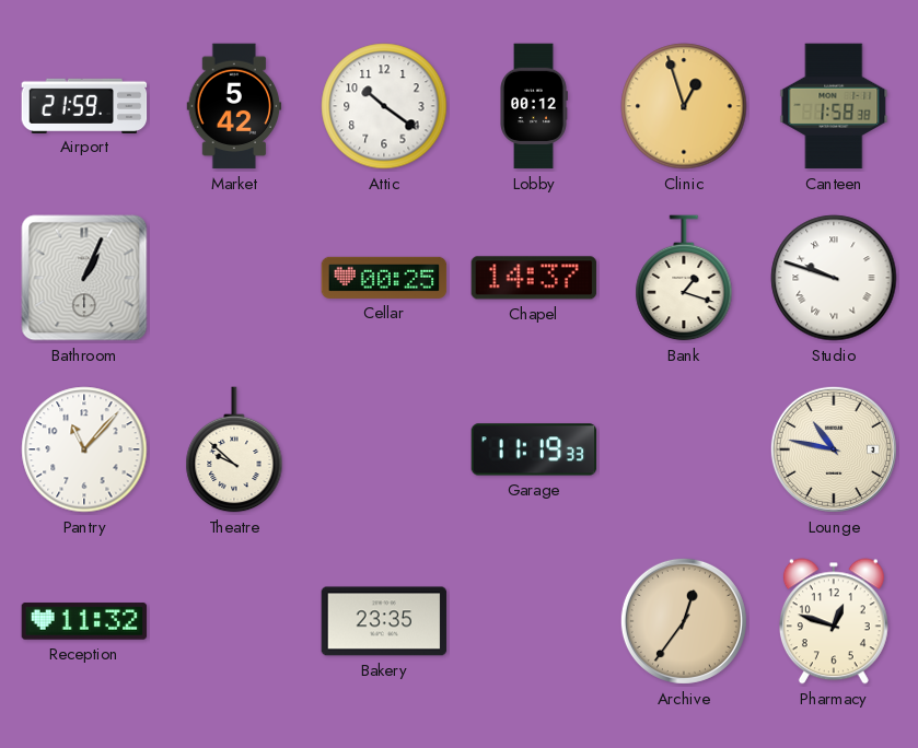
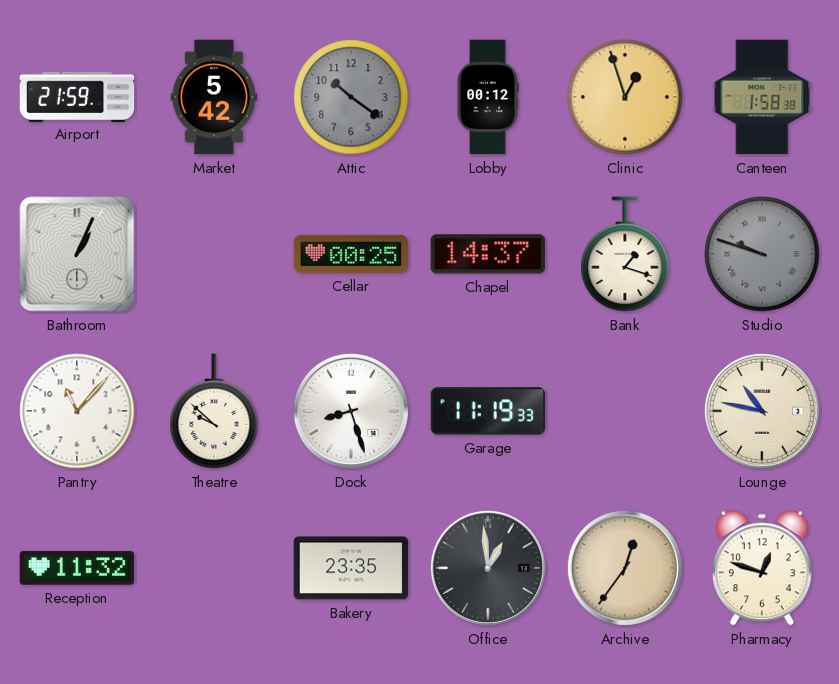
Attic dial: white -> grey
Studio dial: white -> grey
Dock: none -> 8:27
Office: none -> 12:59
